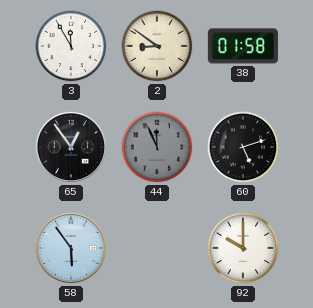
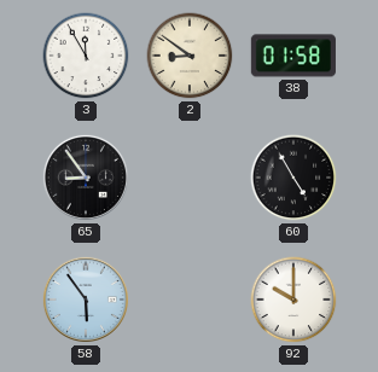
65: 12:54 -> 8:54
44: 11:56 -> none
60: 5:12 -> 4:55
